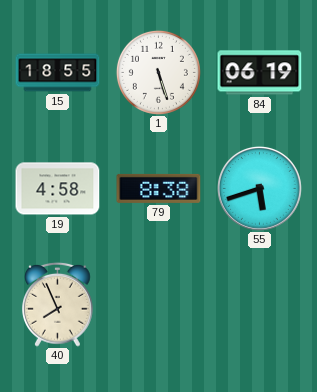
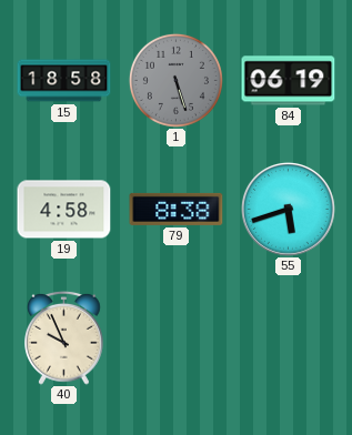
15: 18:55 -> 18:58
1 dial: white -> grey
40: 7:56 -> 9:56
